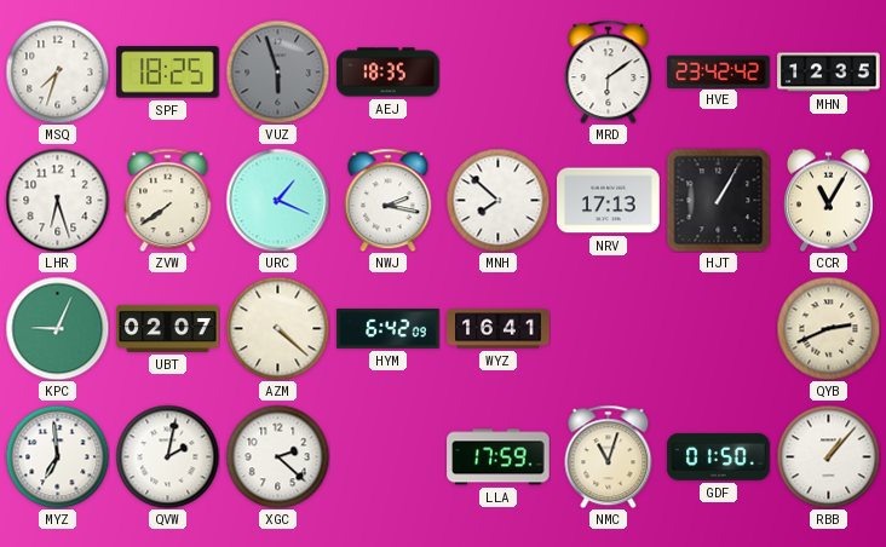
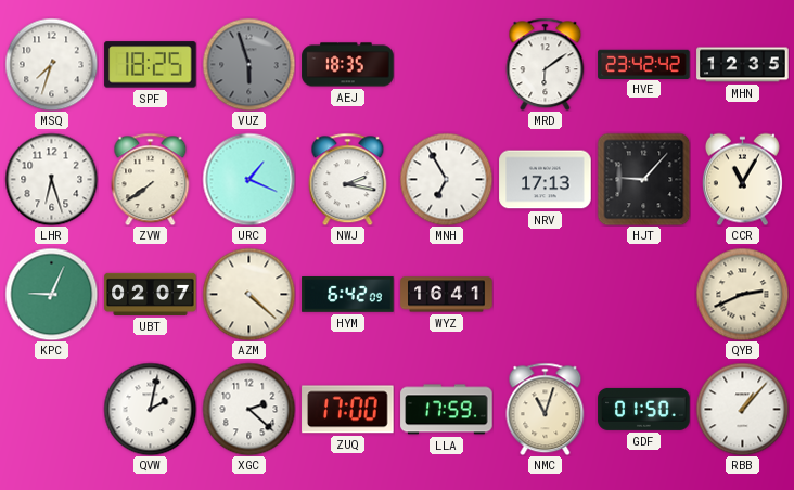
MNH: 7:52 -> 6:55
HJT: 1:05 -> 9:07
MYZ: 6:59 -> none
ZUQ: none -> 17:00
